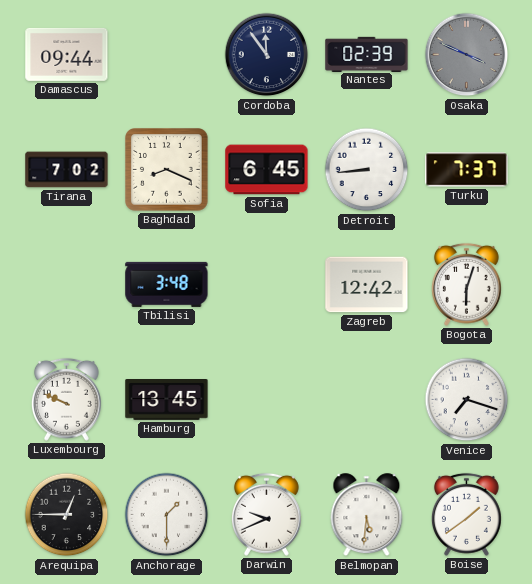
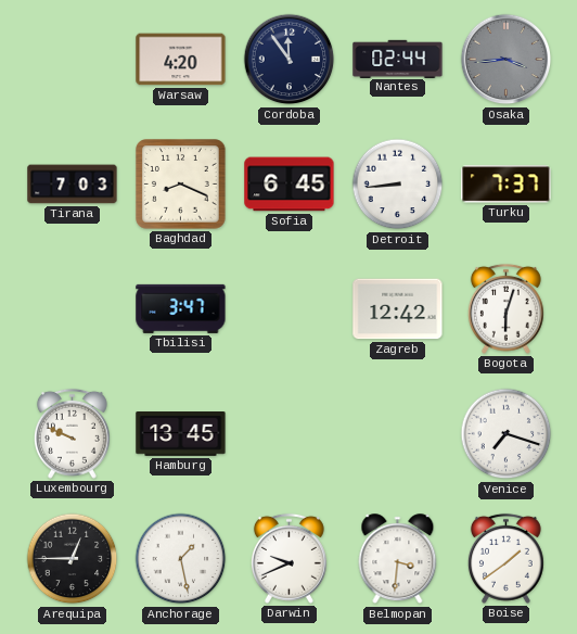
Damascus: 09:44 -> none
Warsaw: none -> 4:20
Nantes: 02:39 -> 02:44
Osaka: 3:49 -> 3:44
Tirana: 7:02 -> 7:03
Tbilisi: 3:48 -> 3:47
Anchorage: 1:30 -> 1:28
Belmopan: 5:31 -> 3:31
